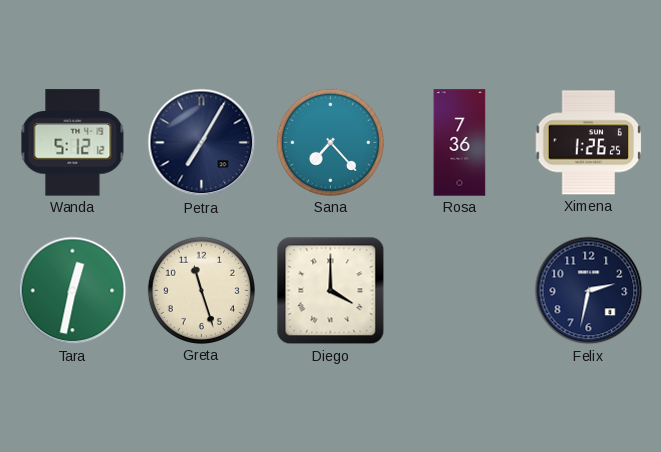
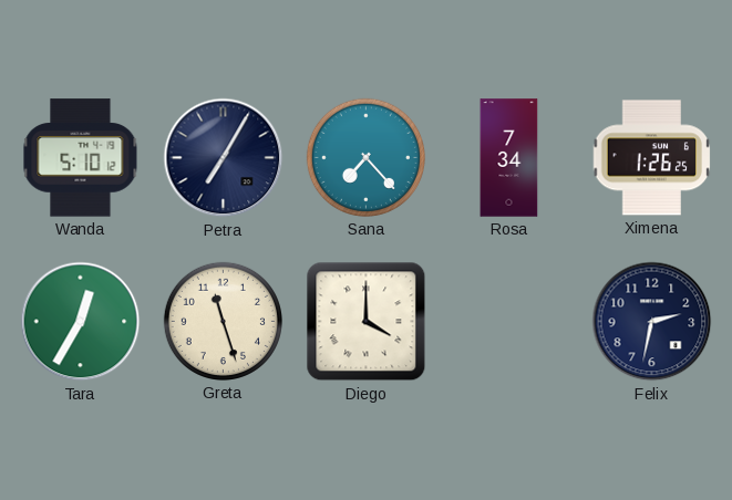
Wanda: 5:12 -> 5:10
Rosa: 7:36 -> 7:34
Tara: 12:32 -> 12:35
